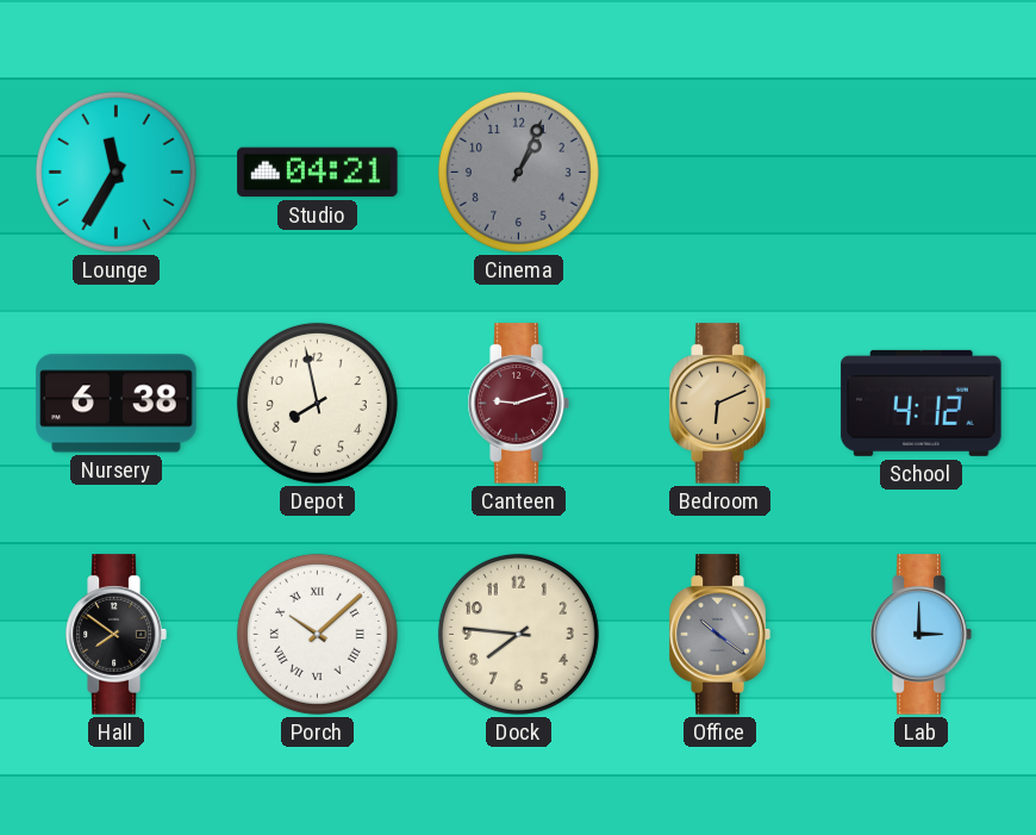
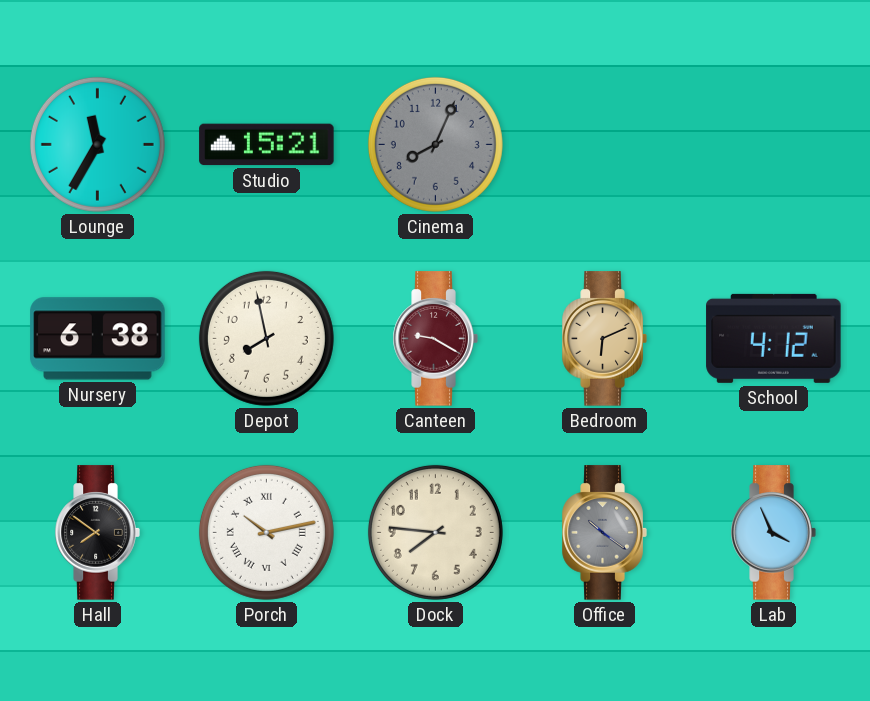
Studio: 04:21 -> 15:21
Cinema: 1:04 -> 8:04
Canteen: 9:12 -> 9:20
Porch: 10:08 -> 10:13
Lab: 3:00 -> 3:56
